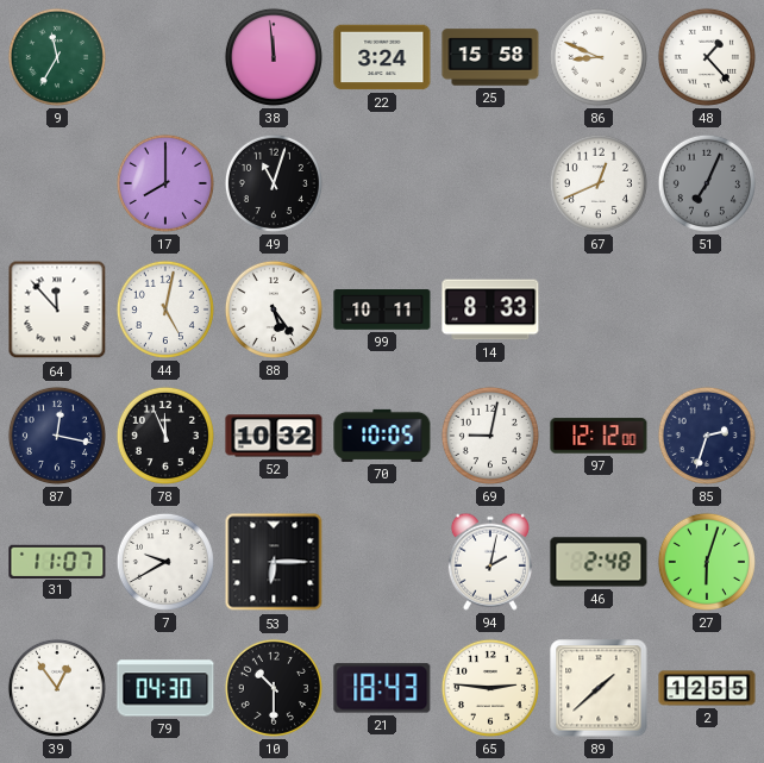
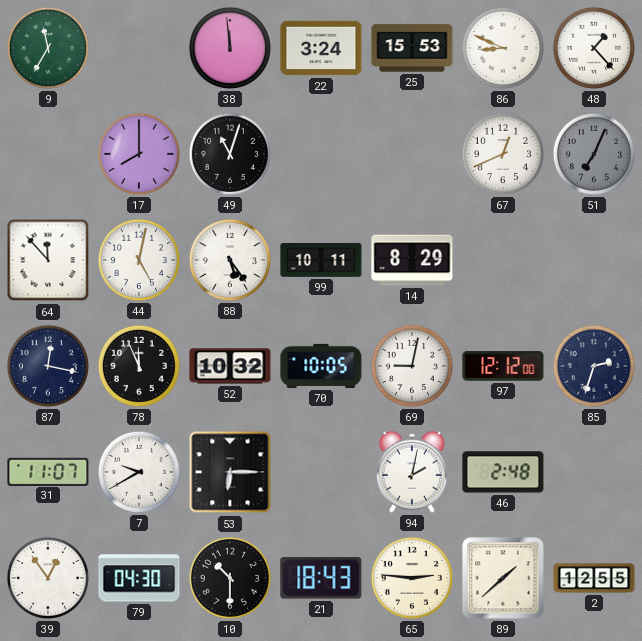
25: 15:58 -> 15:53
14: 8:33 -> 8:29
27: 6:03 -> none
